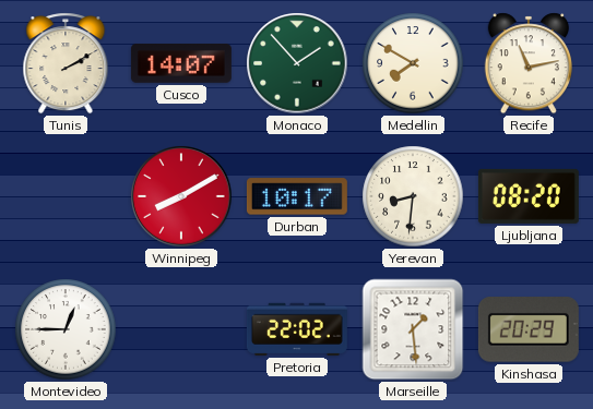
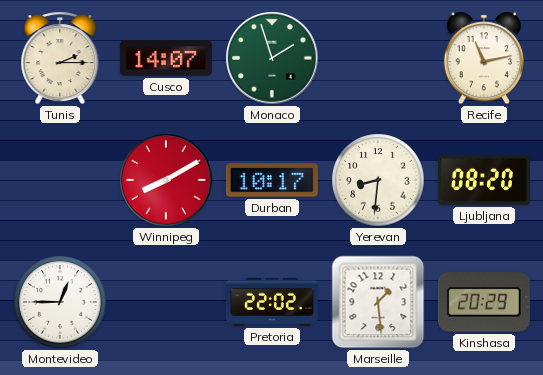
Tunis: 2:10 -> 2:15
Monaco: 1:53 -> 1:57
Medellin: 7:50 -> none
